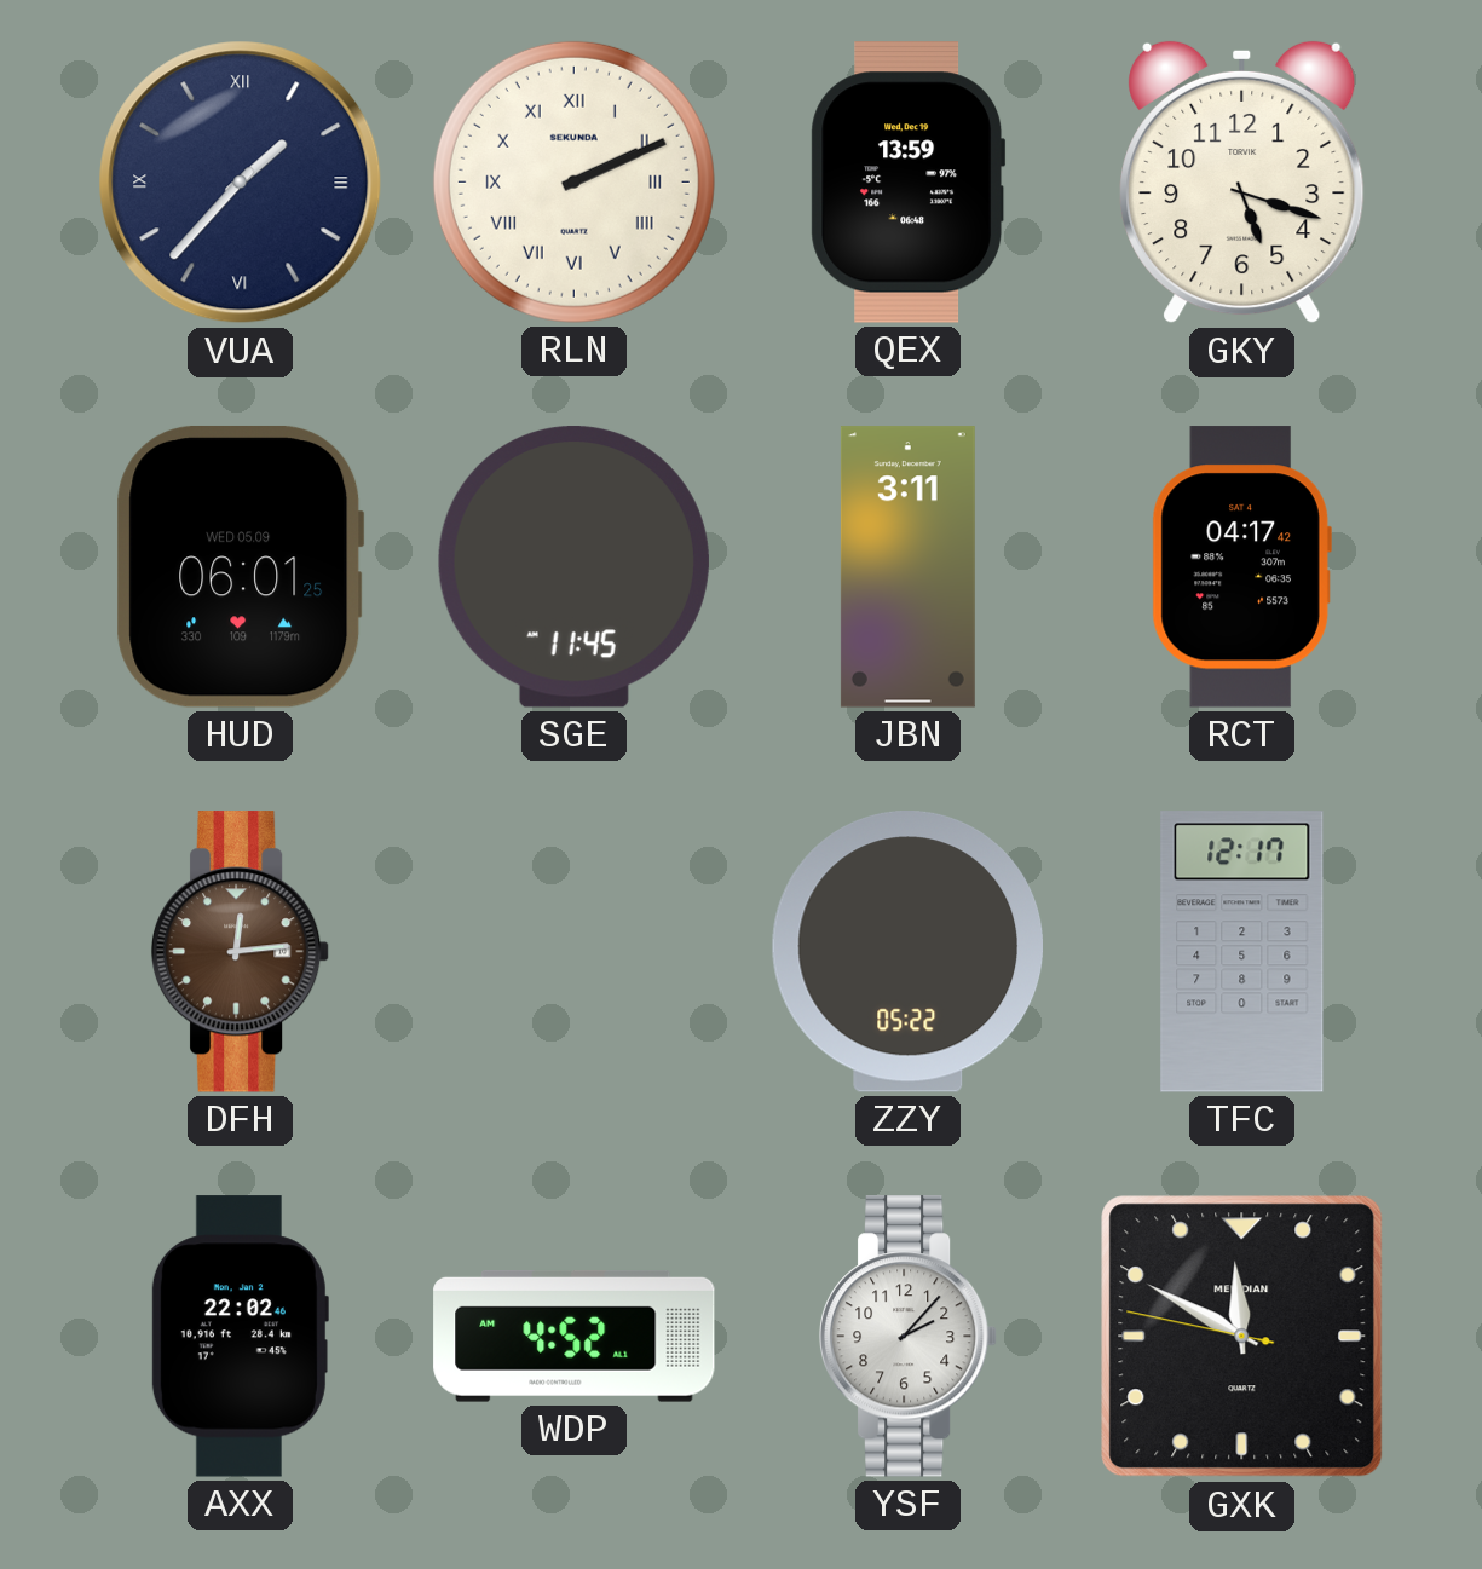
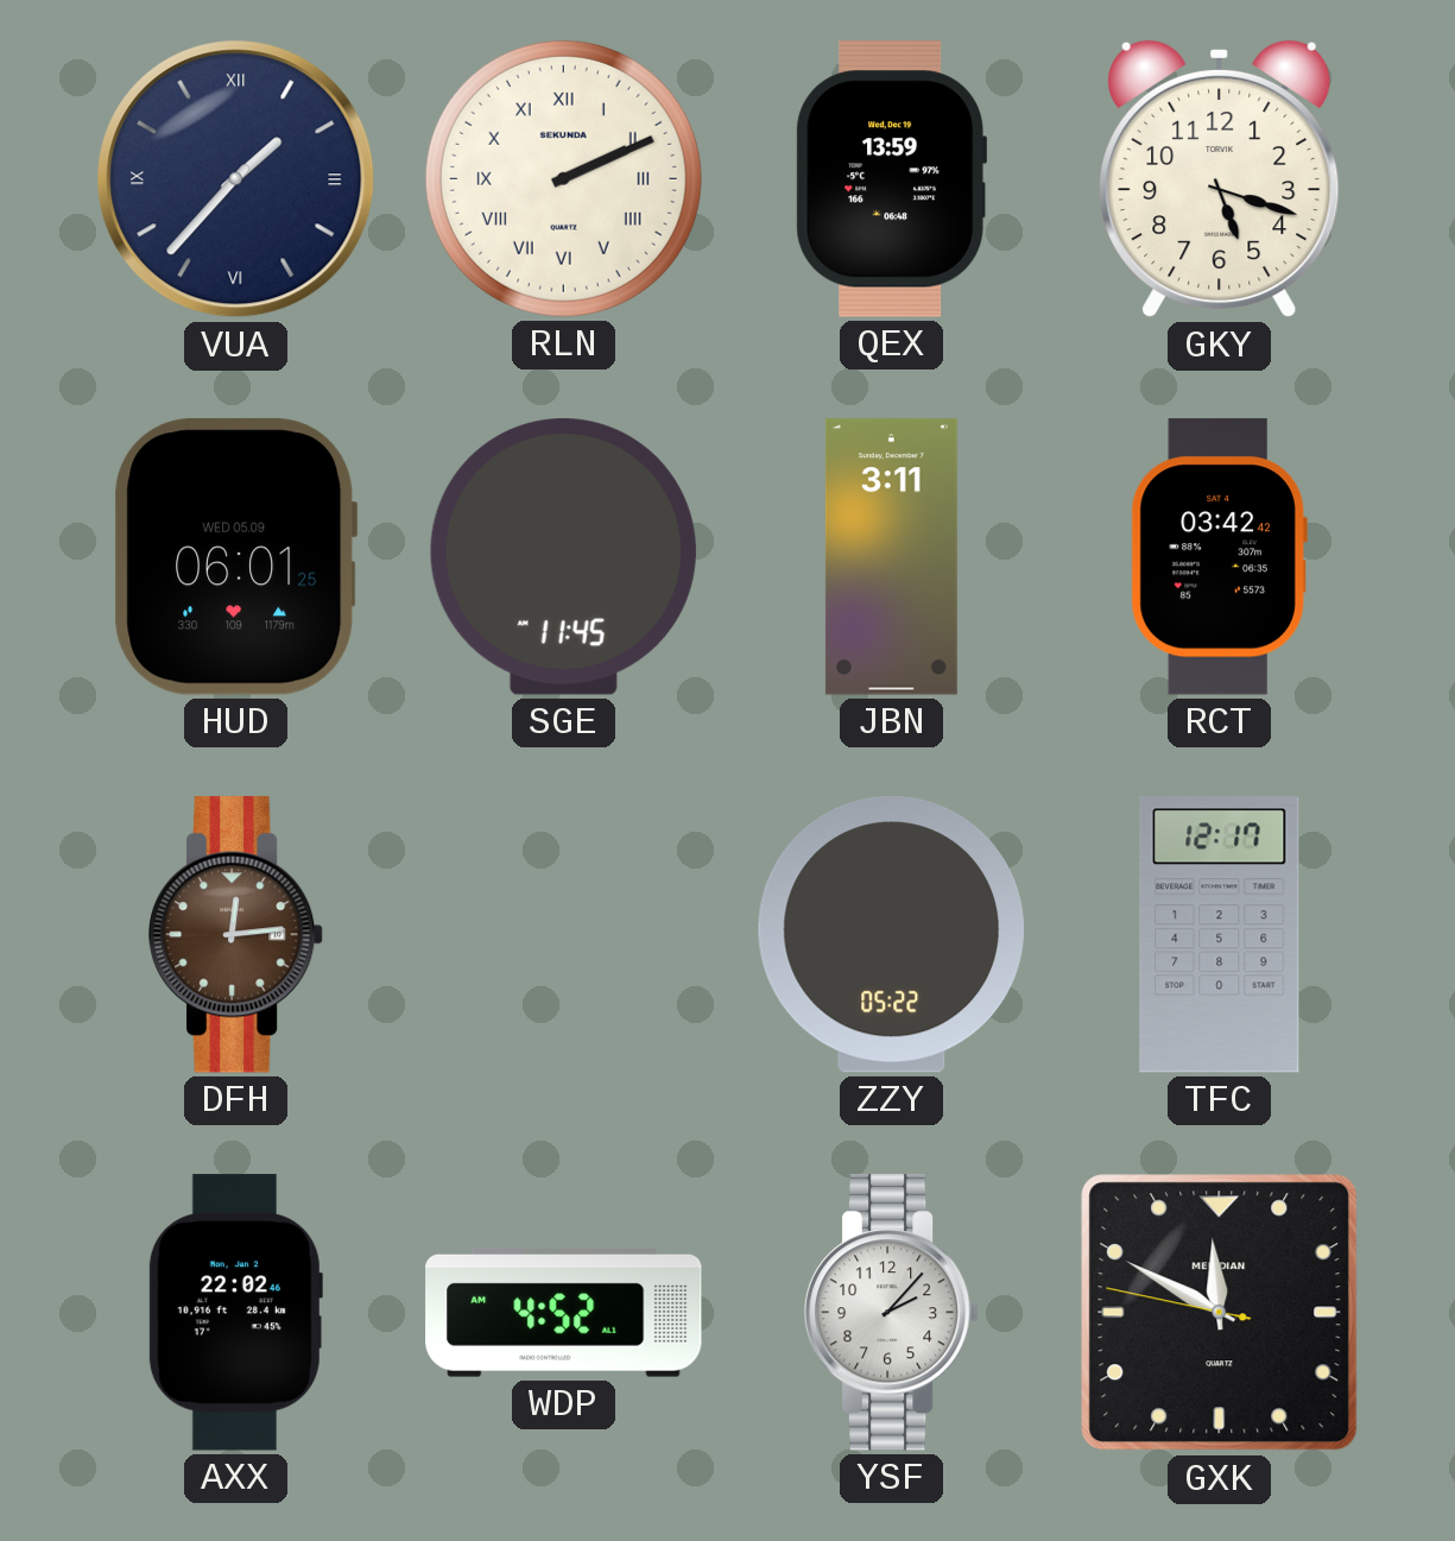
RCT: 04:17 -> 03:42
